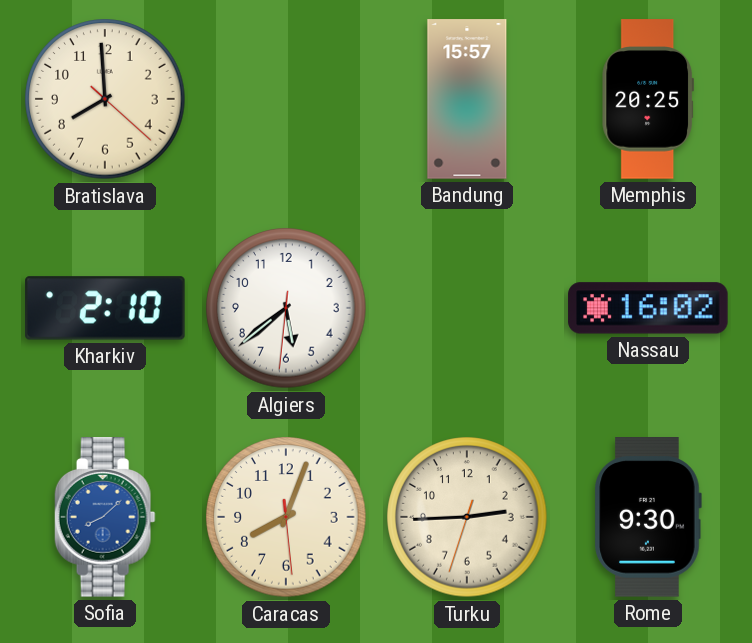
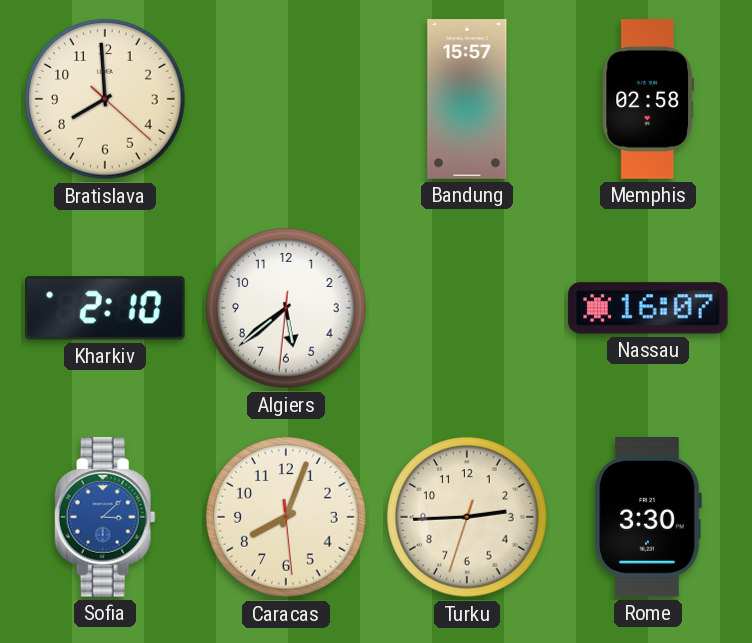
Memphis: 20:25 -> 02:58
Nassau: 16:02 -> 16:07
Sofia: 8:08 -> 3:08
Rome: 9:30 -> 3:30
